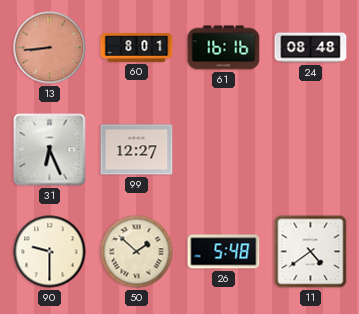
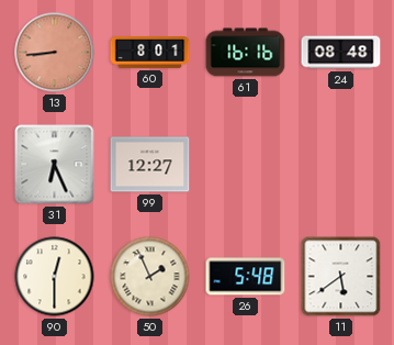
90: 9:30 -> 12:30
50: 1:52 -> 1:56
11: 4:39 -> 5:39
